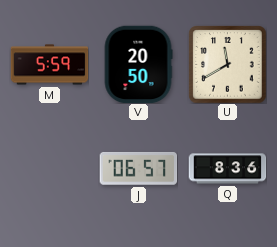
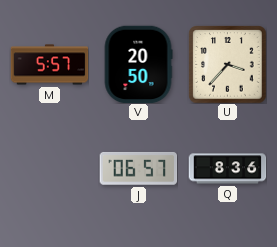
M: 5:59 -> 5:57
U: 11:40 -> 3:37
